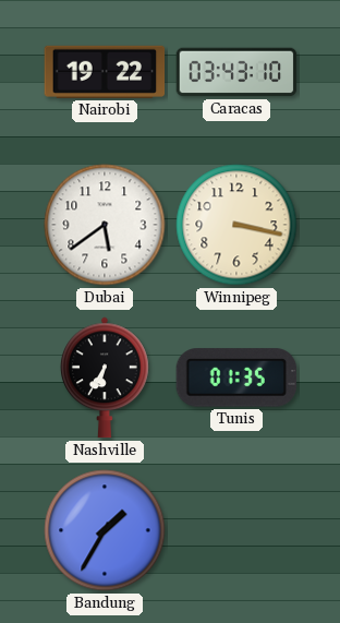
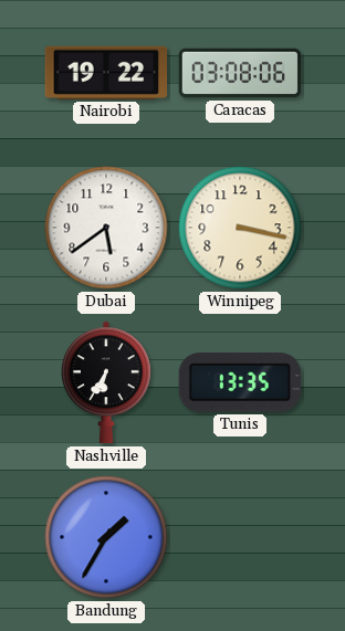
Caracas: 03:43 -> 03:08
Tunis: 01:35 -> 13:35
